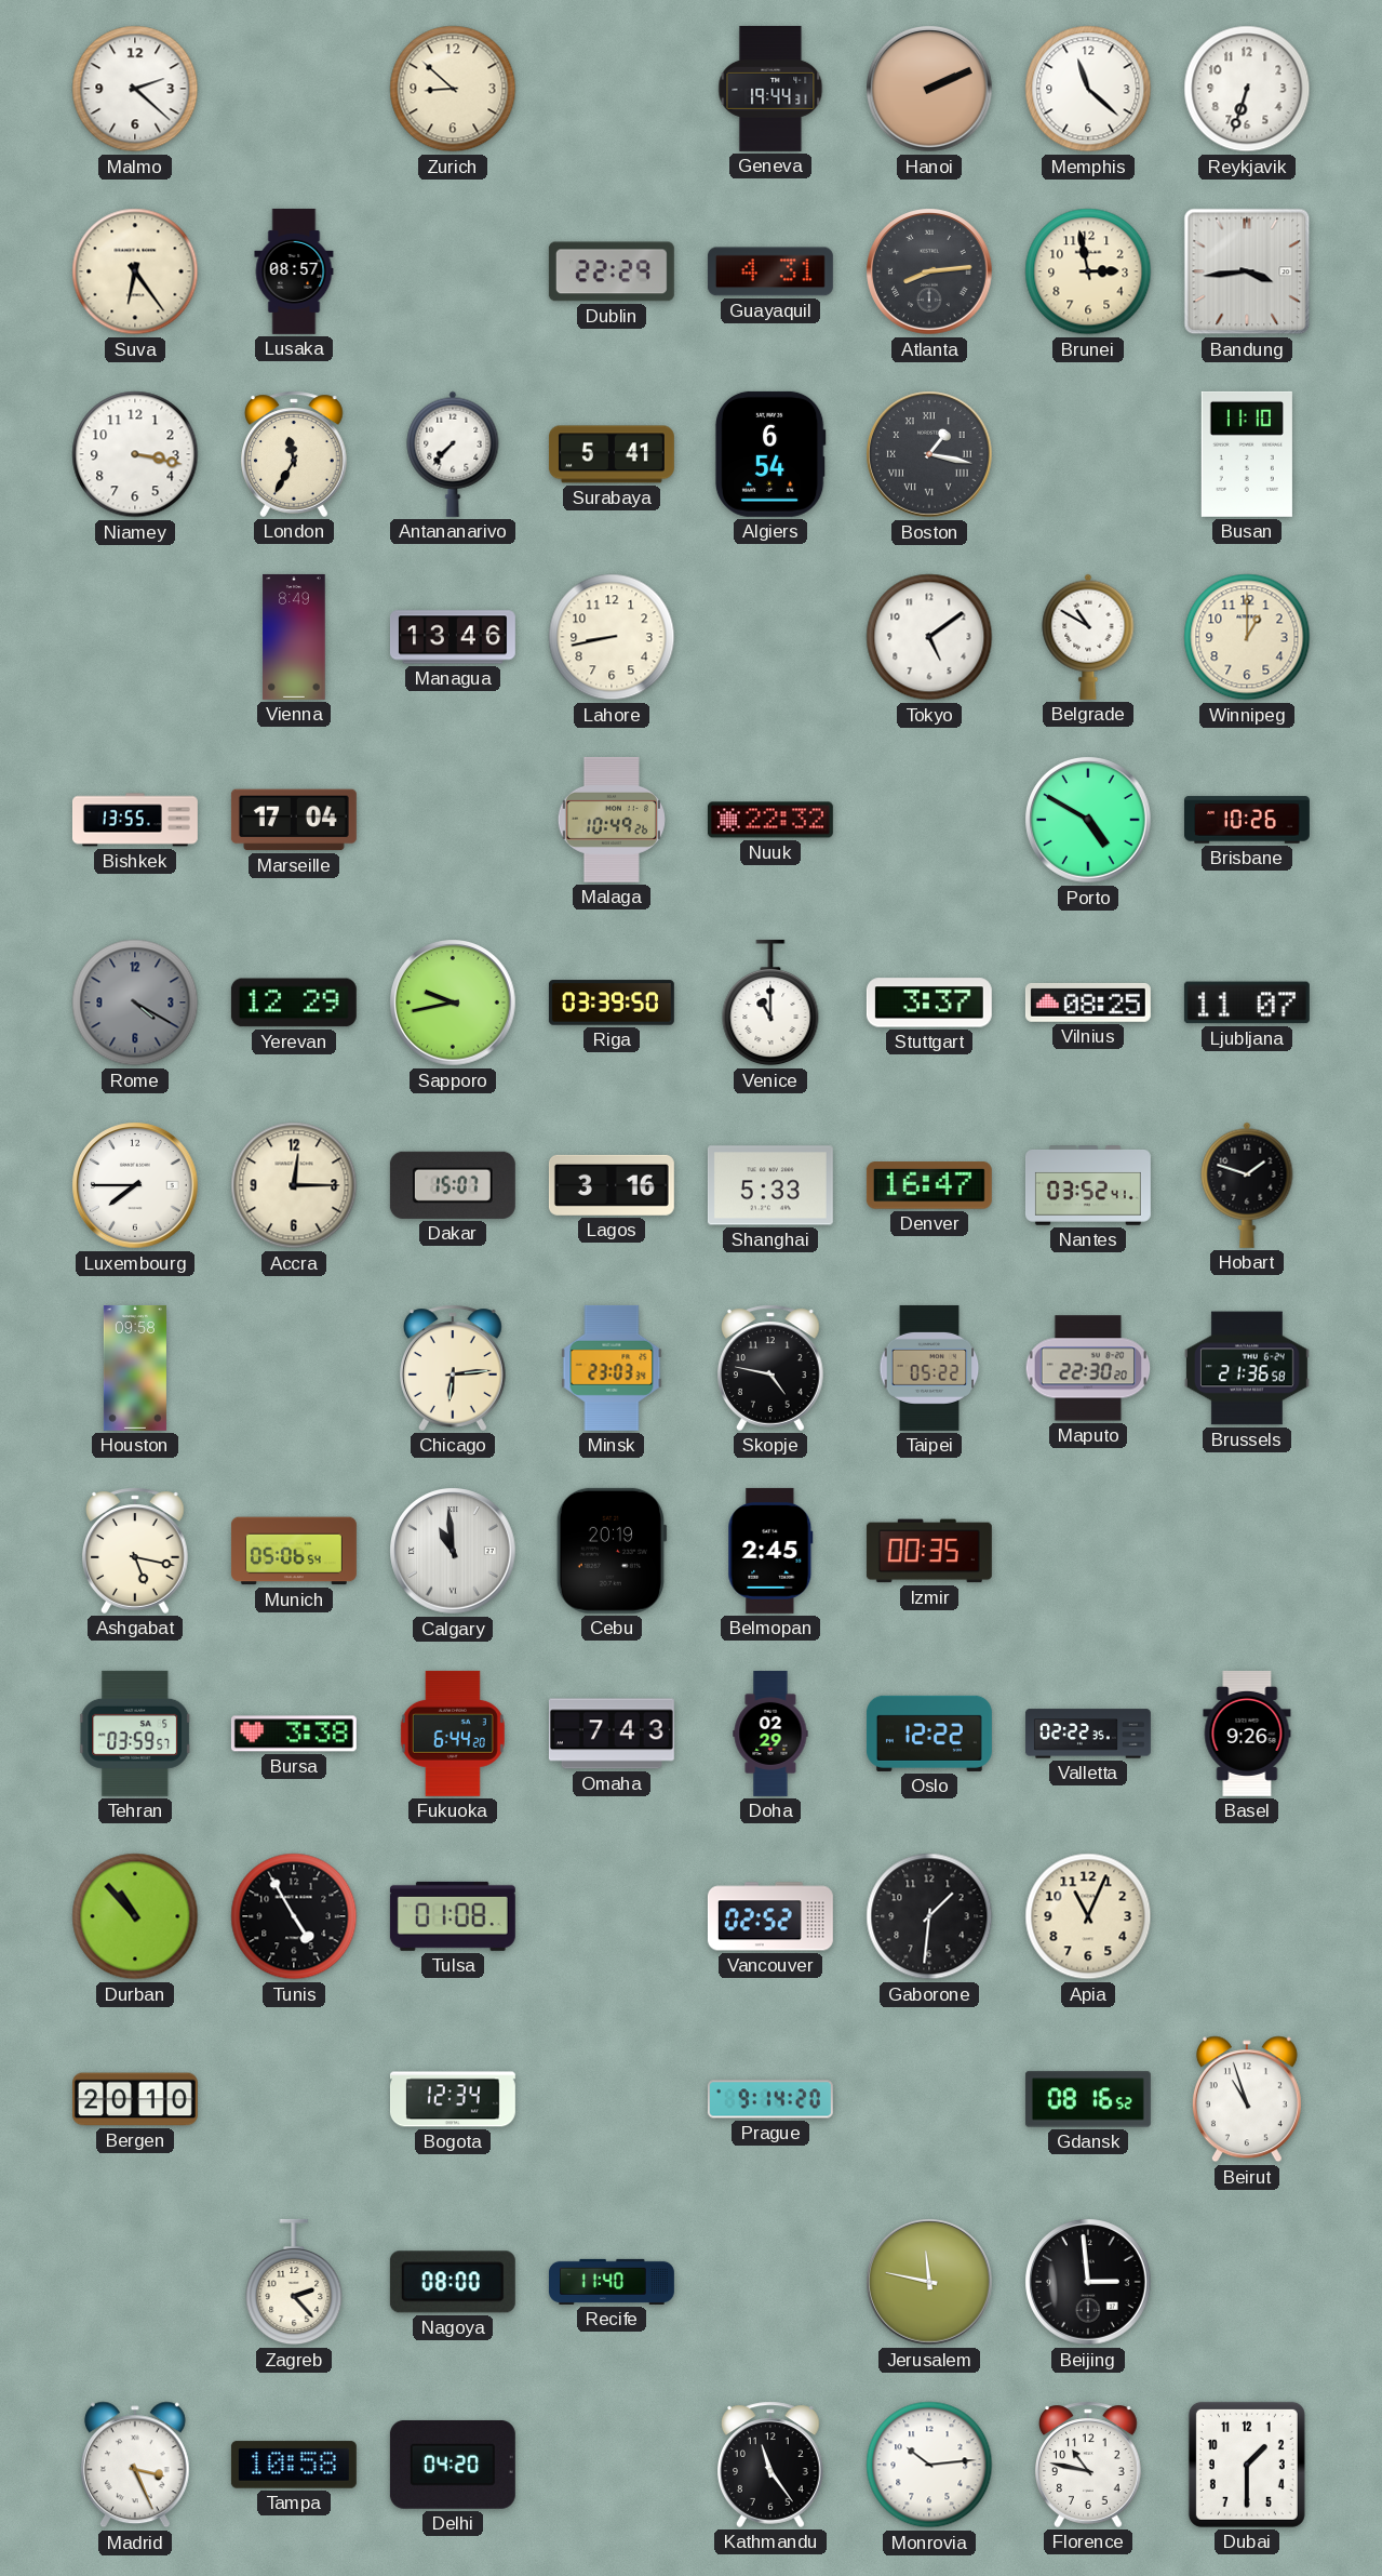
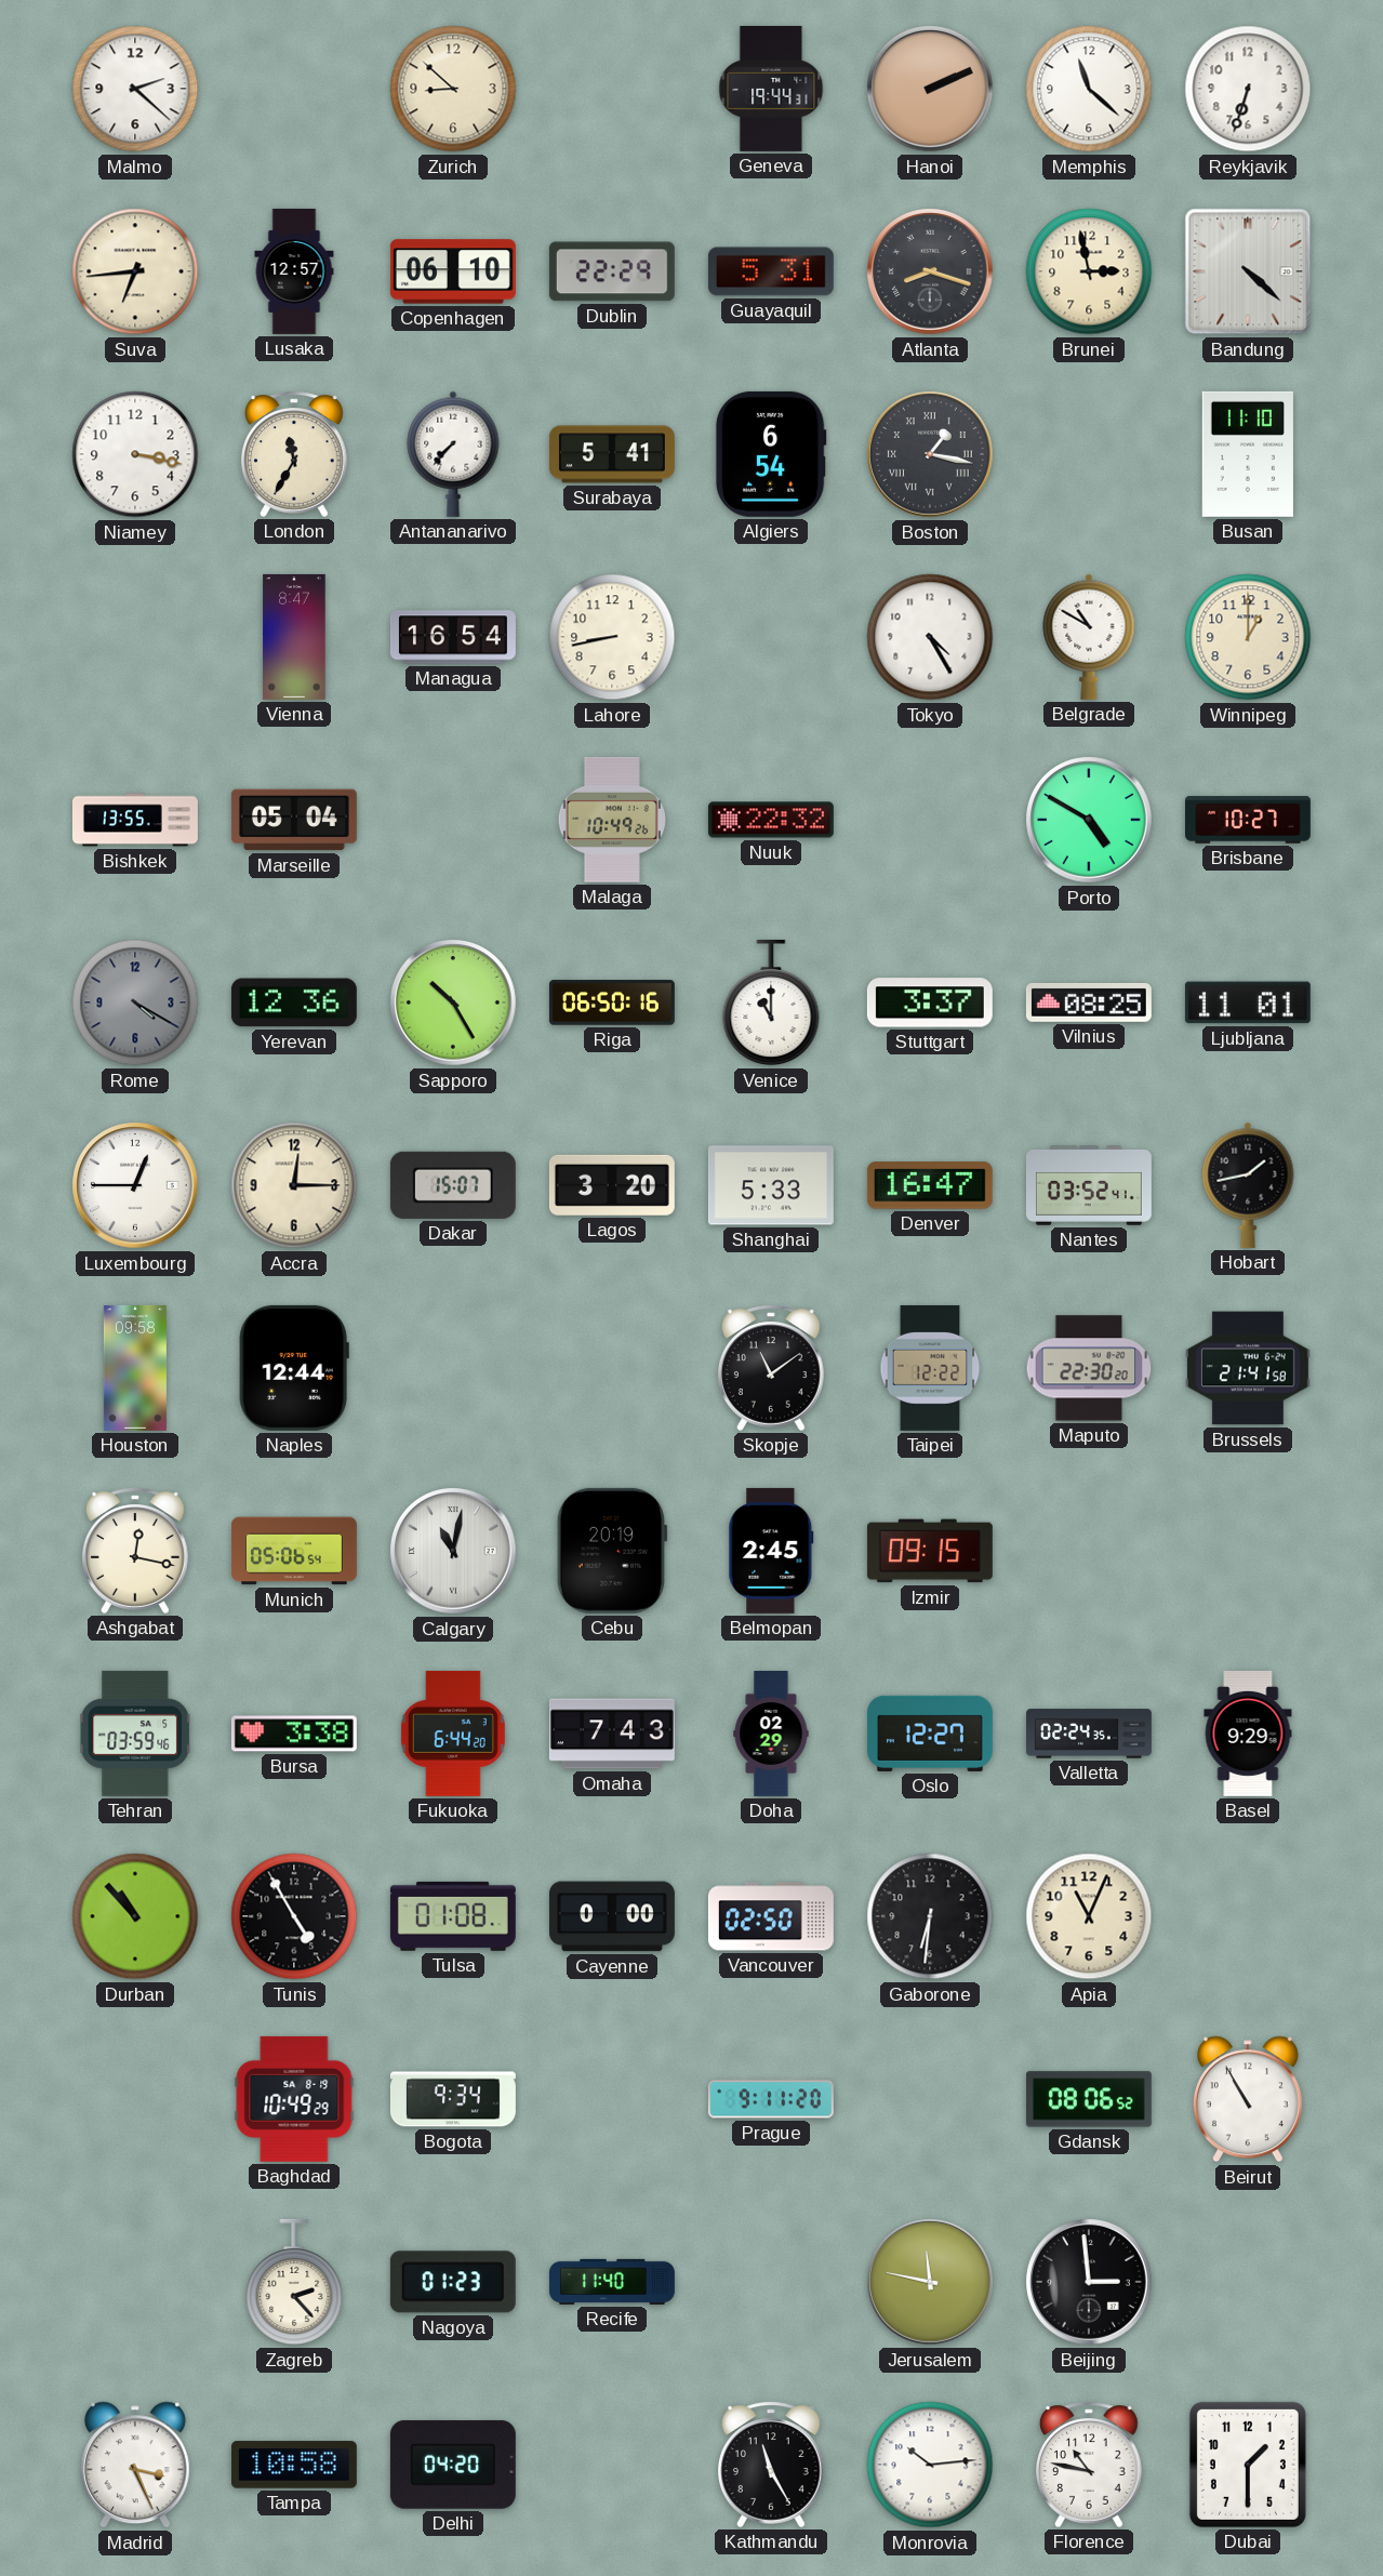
Suva: 6:24 -> 6:44
Lusaka: 08:57 -> 12:57
Copenhagen: none -> 06:10
Guayaquil: 4:31 -> 5:31
Atlanta: 8:14 -> 8:18
Bandung: 3:44 -> 4:22
Vienna: 8:49 -> 8:47
Managua: 13:46 -> 16:54
Tokyo: 5:09 -> 4:25
Marseille: 17:04 -> 05:04
Brisbane: 10:26 -> 10:27
Yerevan: 12:29 -> 12:36
Sapporo: 9:43 -> 10:25
Riga: 03:39 -> 06:50
Ljubljana: 11:07 -> 11:01
Luxembourg: 7:45 -> 12:45
Lagos: 3:16 -> 3:20
Hobart: 1:48 -> 1:43
Naples: none -> 12:44
Chicago: 6:14 -> none
Minsk: 23:03 -> none
Skopje: 4:47 -> 11:09
Taipei: 05:22 -> 12:22
Brussels: 21:36 -> 21:41
Ashgabat: 5:17 -> 12:17
Calgary: 10:59 -> 11:02
Izmir: 00:35 -> 09:15
Tehran: 03:59:57 -> 03:59:46
Oslo: 12:22 -> 12:27
Valletta: 02:22 -> 02:24
Basel: 9:26 -> 9:29
Cayenne: none -> 0:00
Vancouver: 02:52 -> 02:50
Gaborone: 1:31 -> 6:31
Bergen: 20:10 -> none
Baghdad: none -> 10:49
Bogota: 12:34 -> 9:34
Prague: 9:14 -> 9:11
Gdansk: 08:16 -> 08:06
Beirut: 10:57 -> 10:55
Nagoya: 08:00 -> 01:23
Kathmandu: 11:24 -> 11:25
